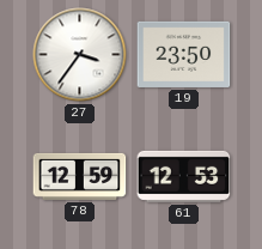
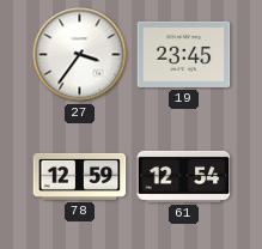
19: 23:50 -> 23:45
61: 12:53 -> 12:54
